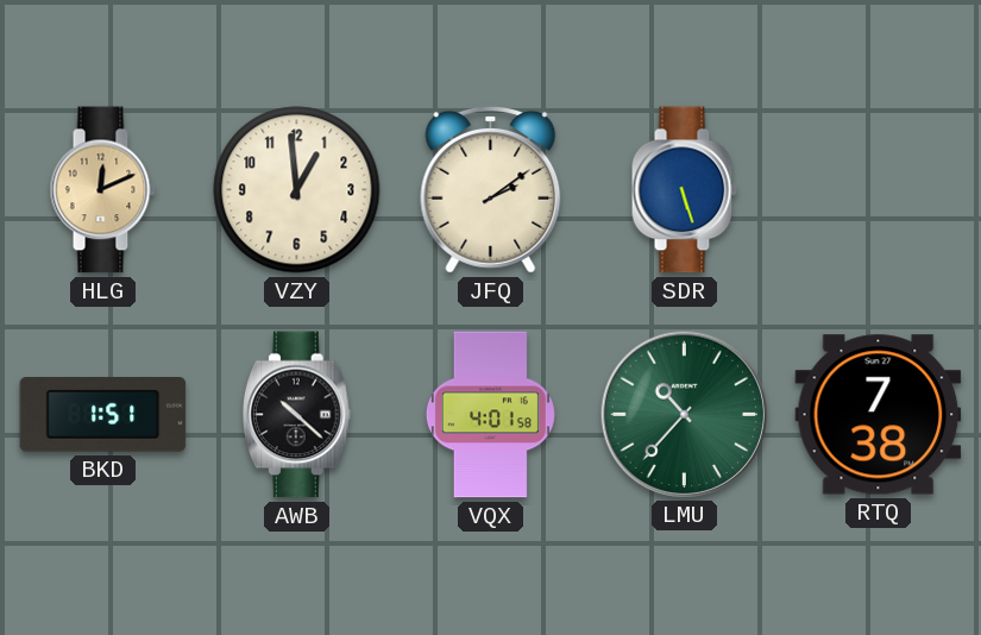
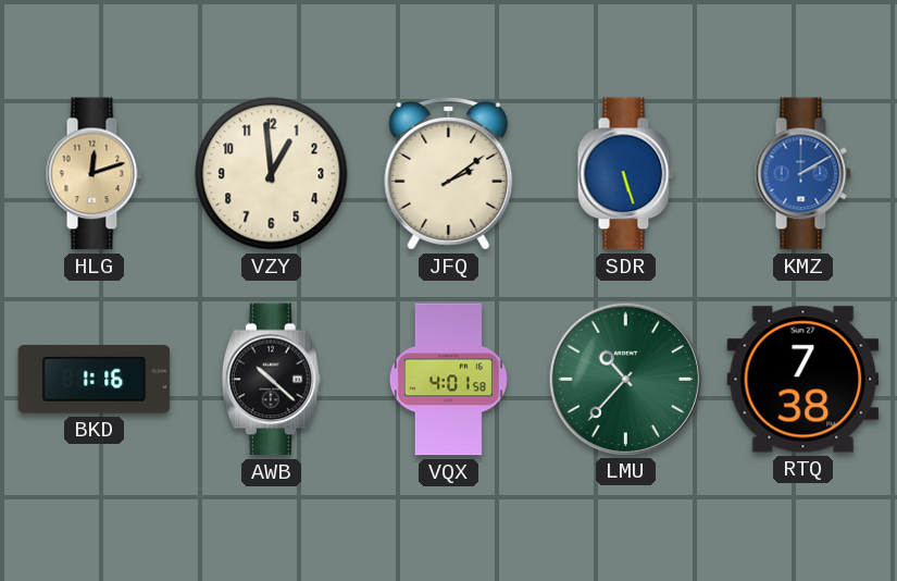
HLG: 12:11 -> 12:12
KMZ: none -> 2:10
BKD: 1:51 -> 1:16
